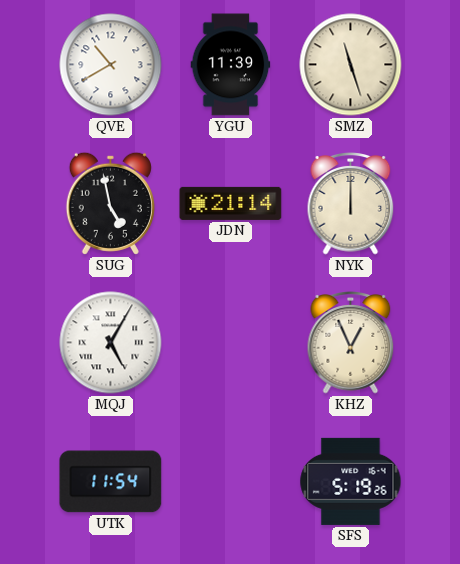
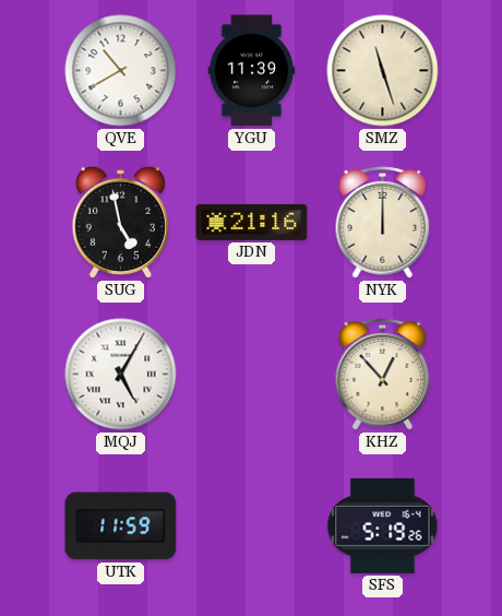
JDN: 21:14 -> 21:16
KHZ: 12:56 -> 12:53
UTK: 11:54 -> 11:59
